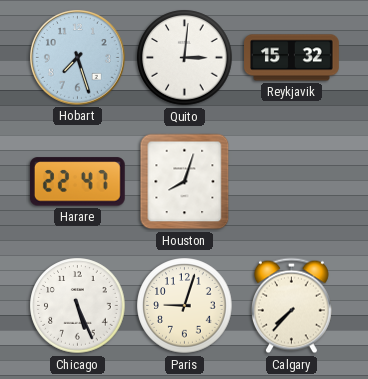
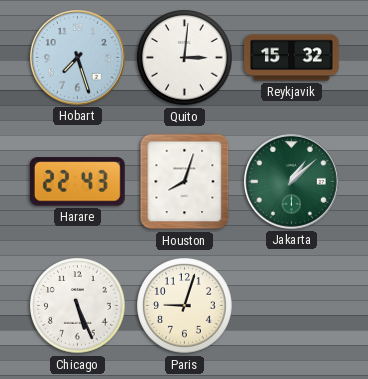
Harare: 22:47 -> 22:43
Jakarta: none -> 1:08
Calgary: 7:37 -> none
